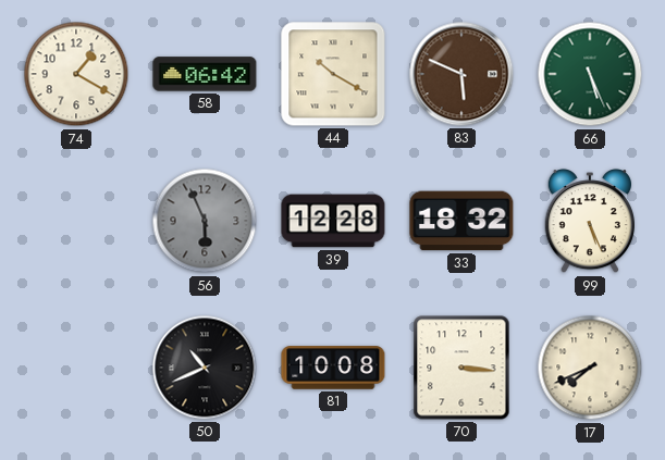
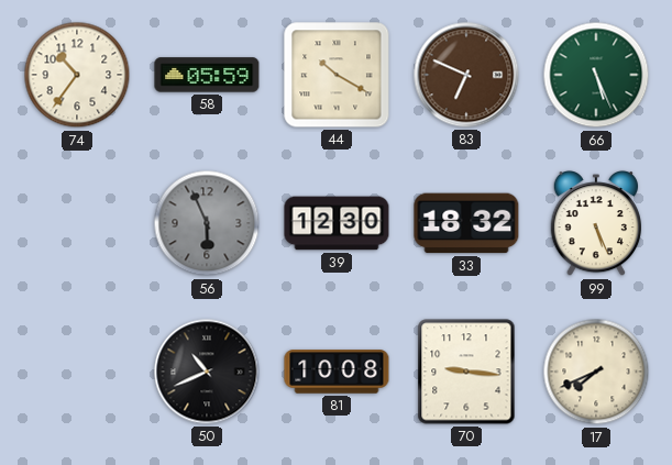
74: 1:20 -> 10:36
58: 06:42 -> 05:59
83: 5:49 -> 6:49
39: 12:28 -> 12:30
70: 3:16 -> 9:16
